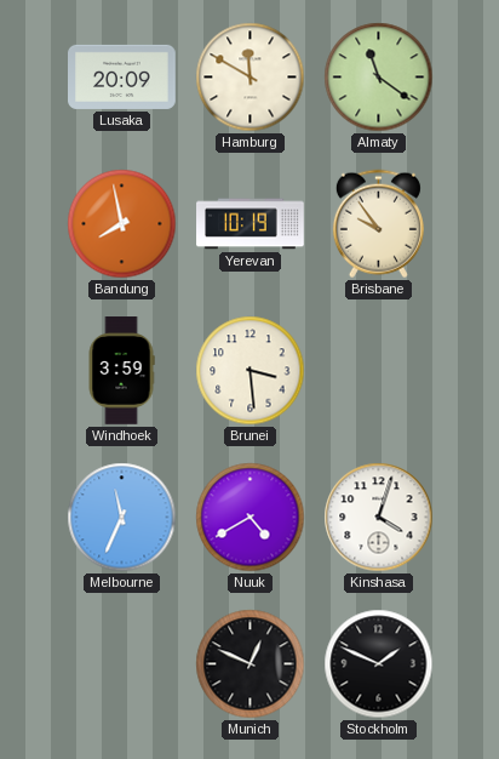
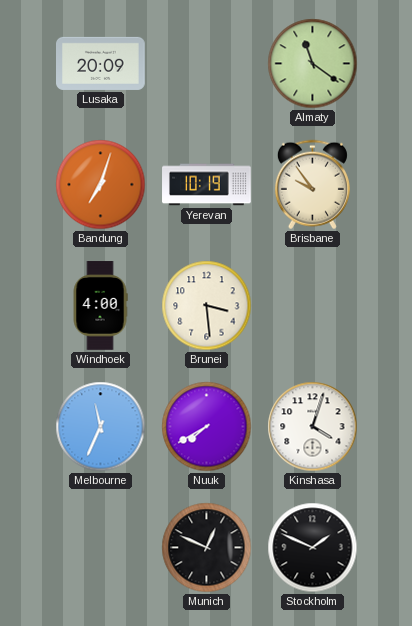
Hamburg: 11:50 -> none
Bandung: 7:58 -> 7:03
Windhoek: 3:59 -> 4:00
Nuuk: 4:40 -> 7:40
